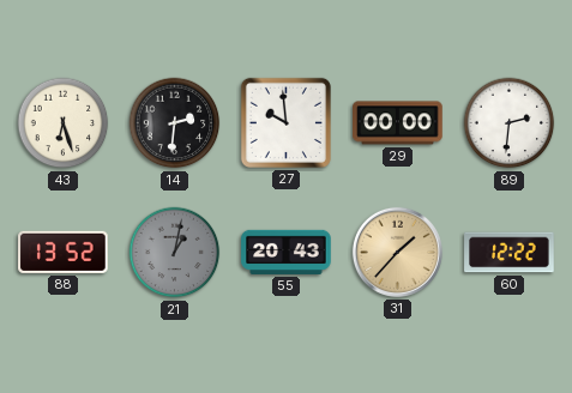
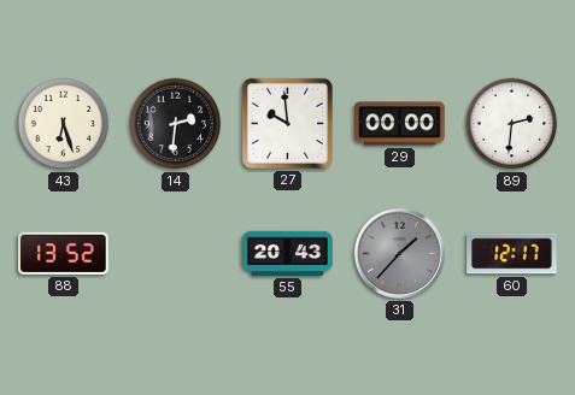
21: 1:02 -> none
31 dial: champagne -> grey
60: 12:22 -> 12:17
